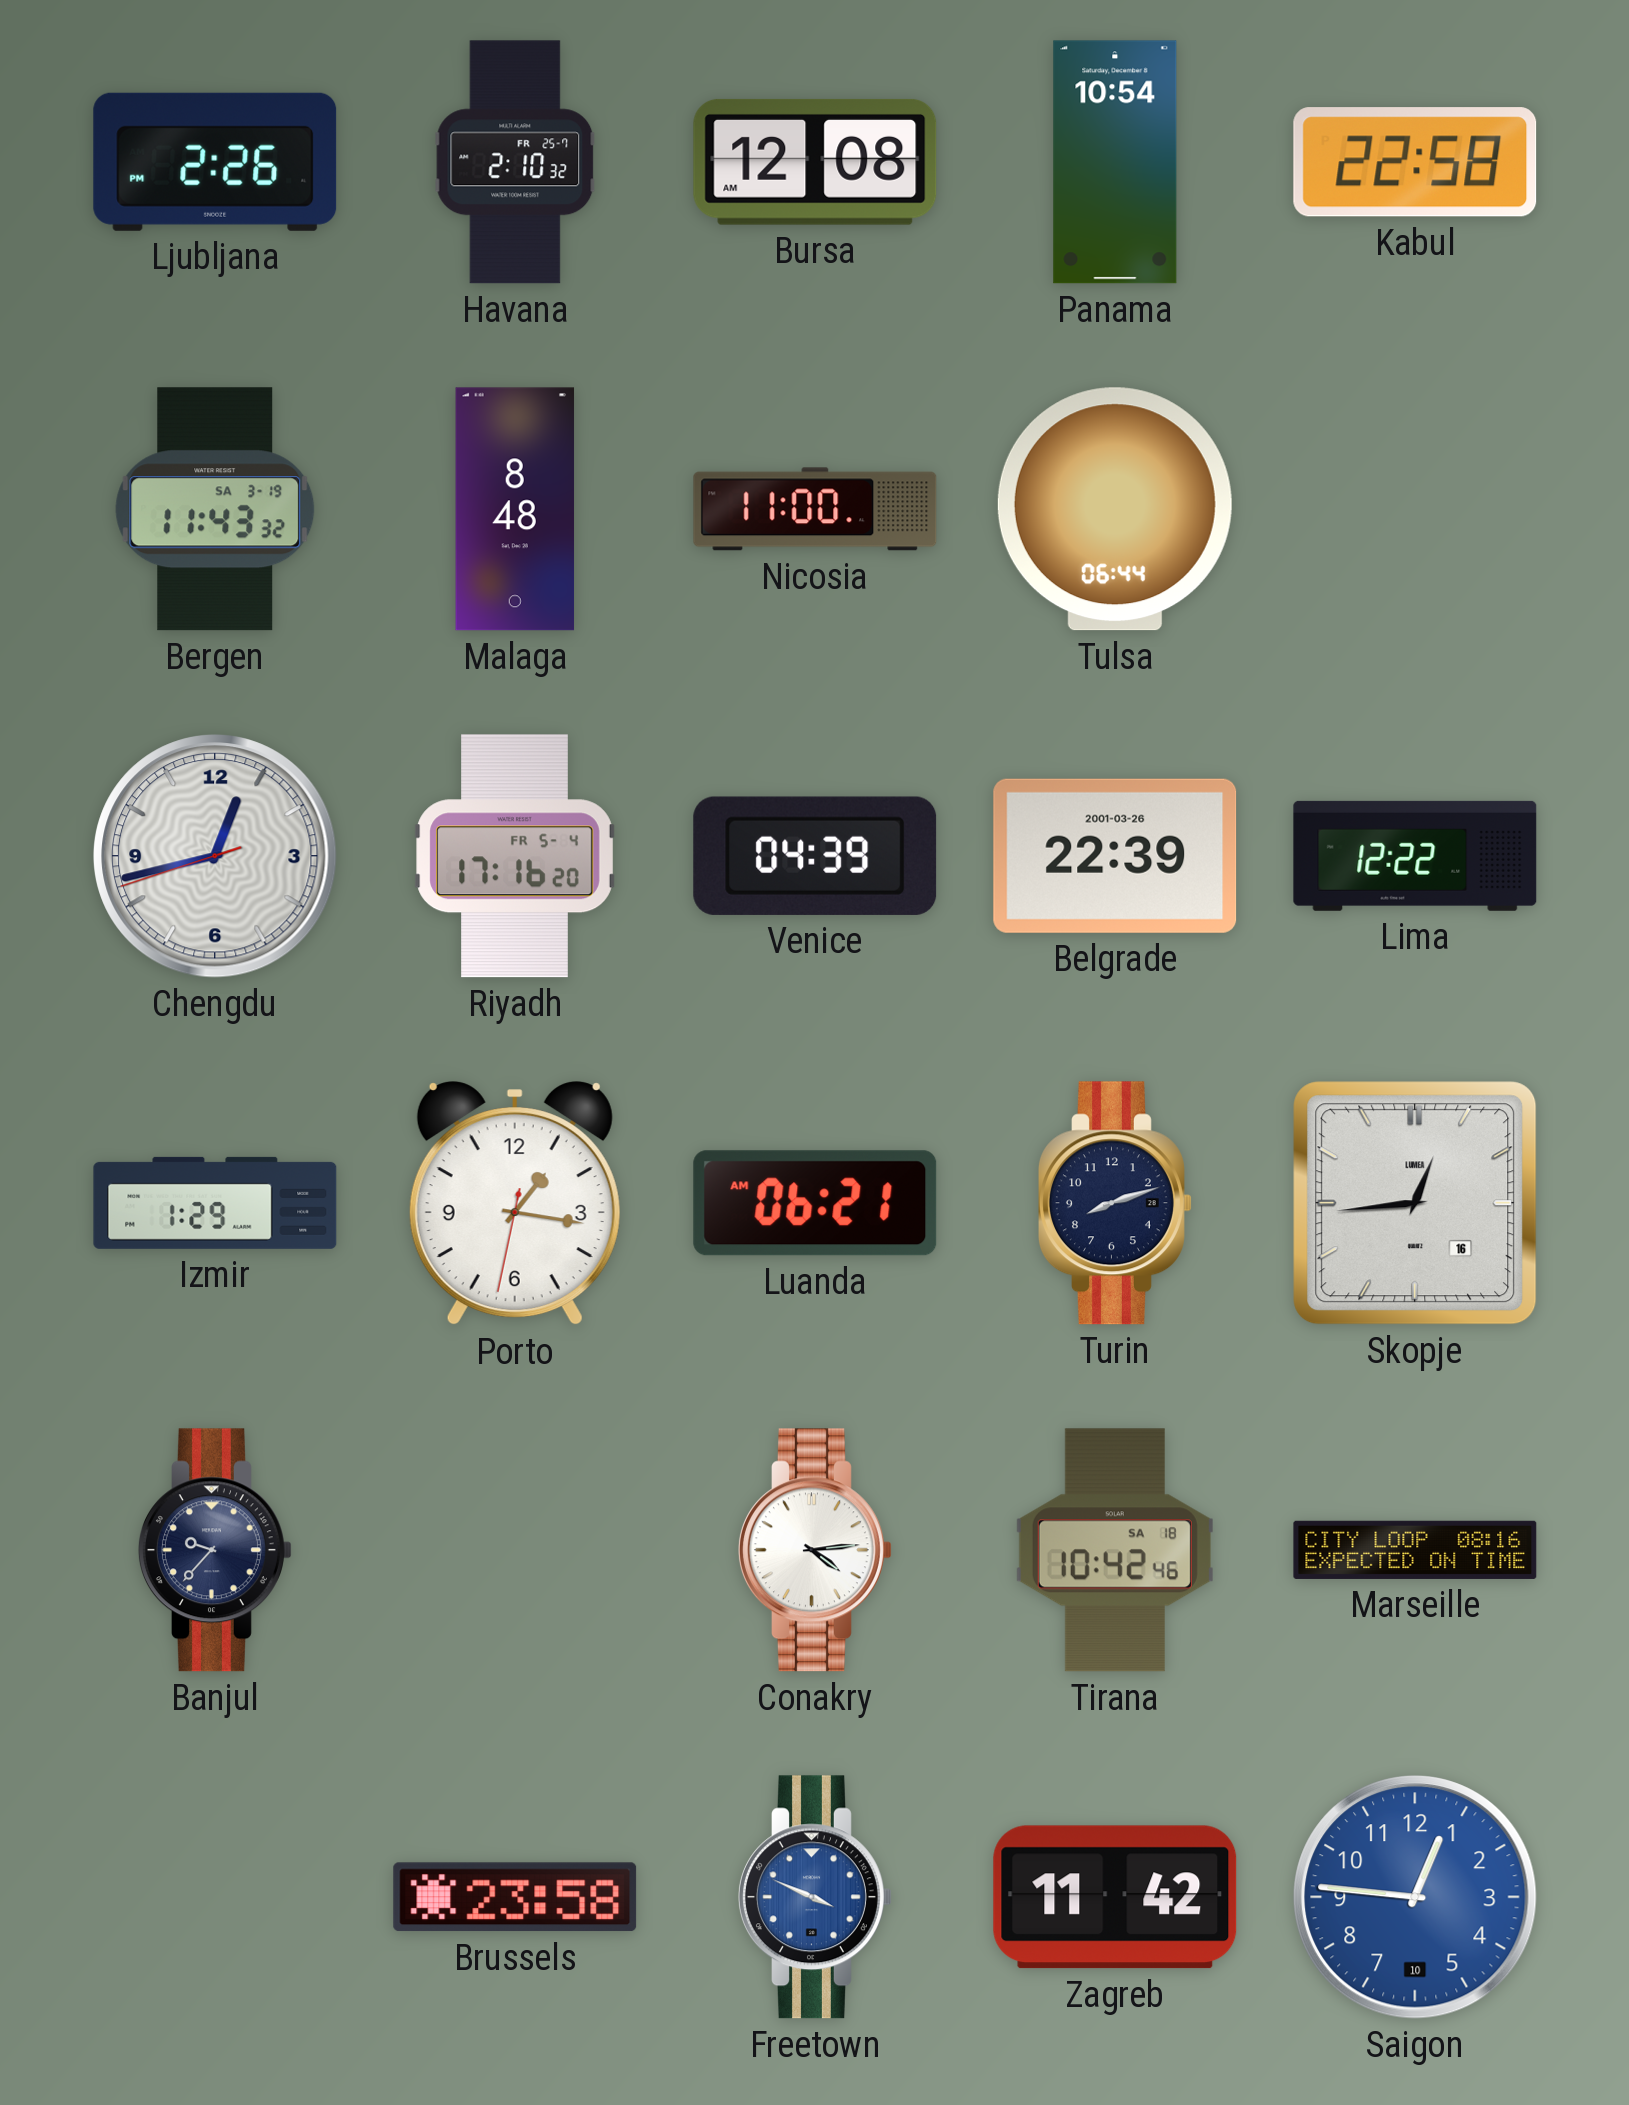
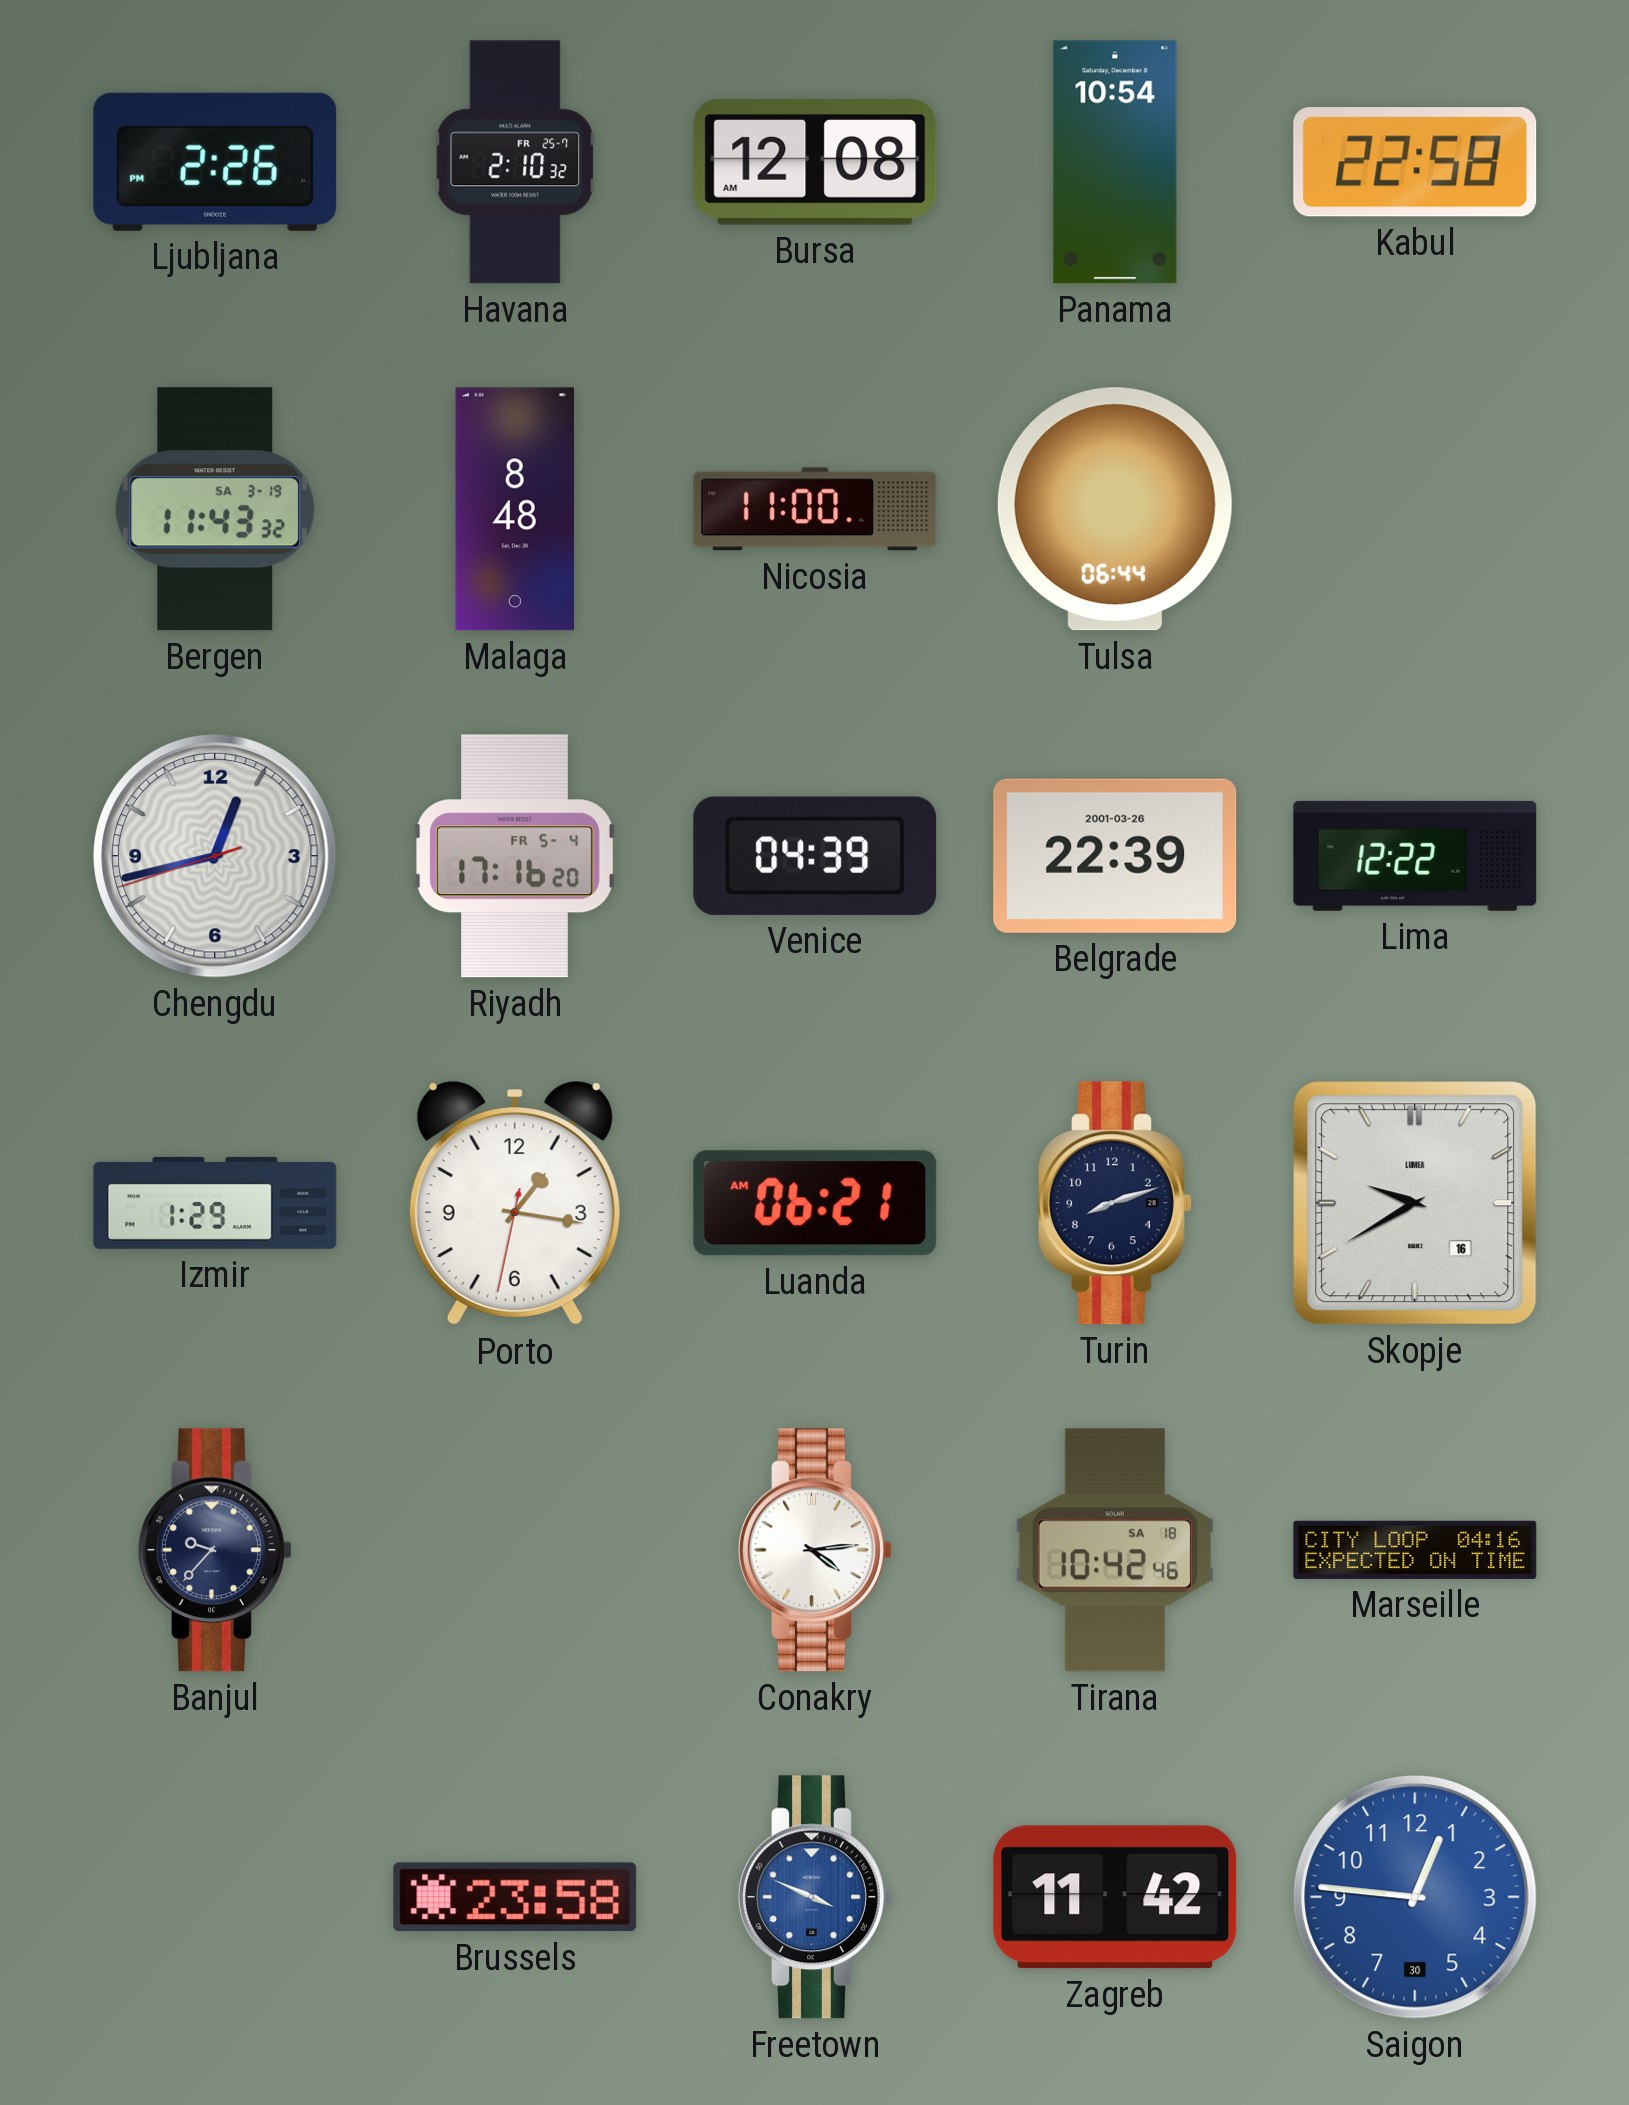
Skopje: 12:44 -> 9:40
Marseille: 08:16 -> 04:16
Saigon date: 10 -> 30
